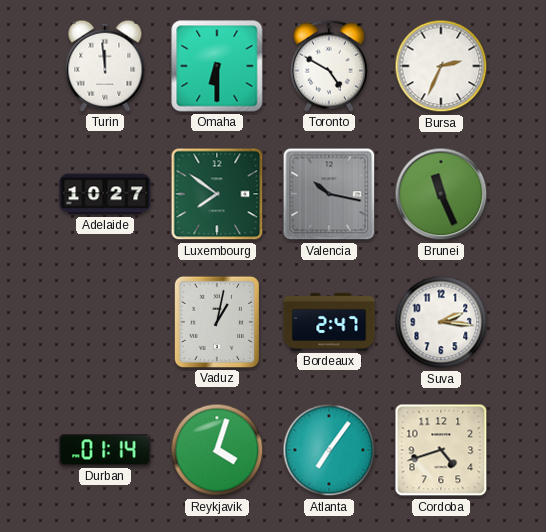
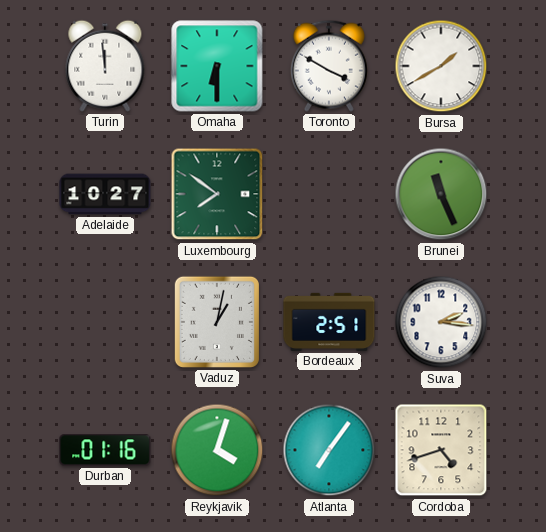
Toronto: 4:50 -> 3:50
Bursa: 2:34 -> 1:40
Valencia: 10:17 -> none
Bordeaux: 2:47 -> 2:51
Durban: 01:14 -> 01:16
